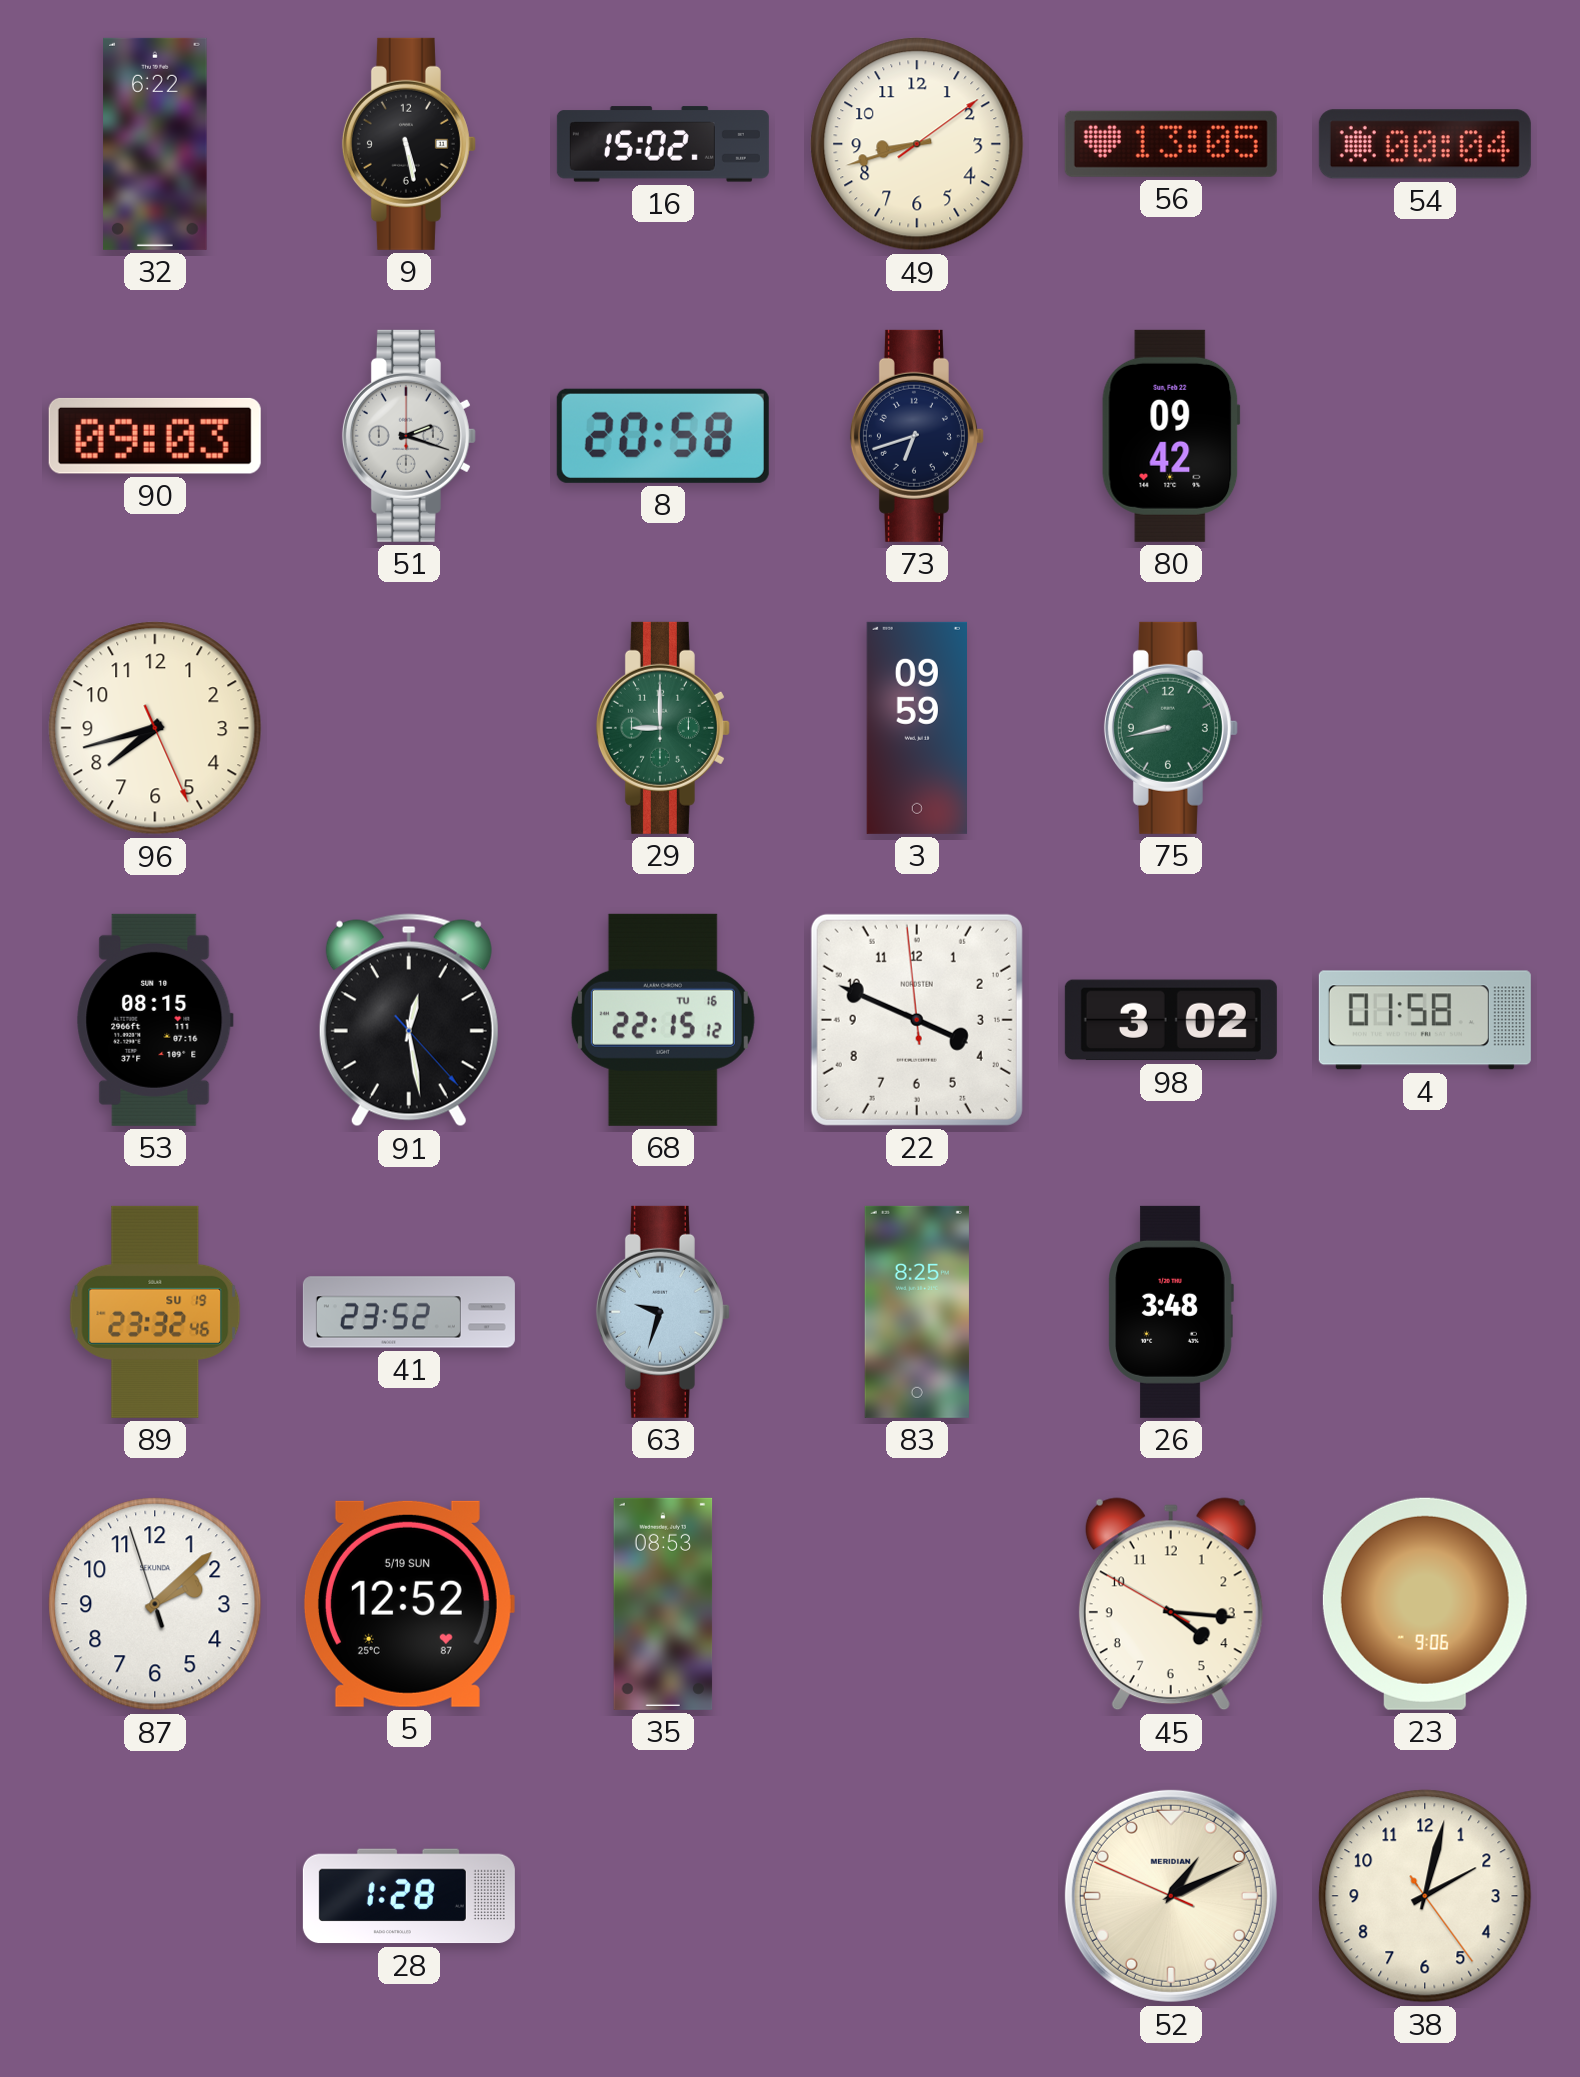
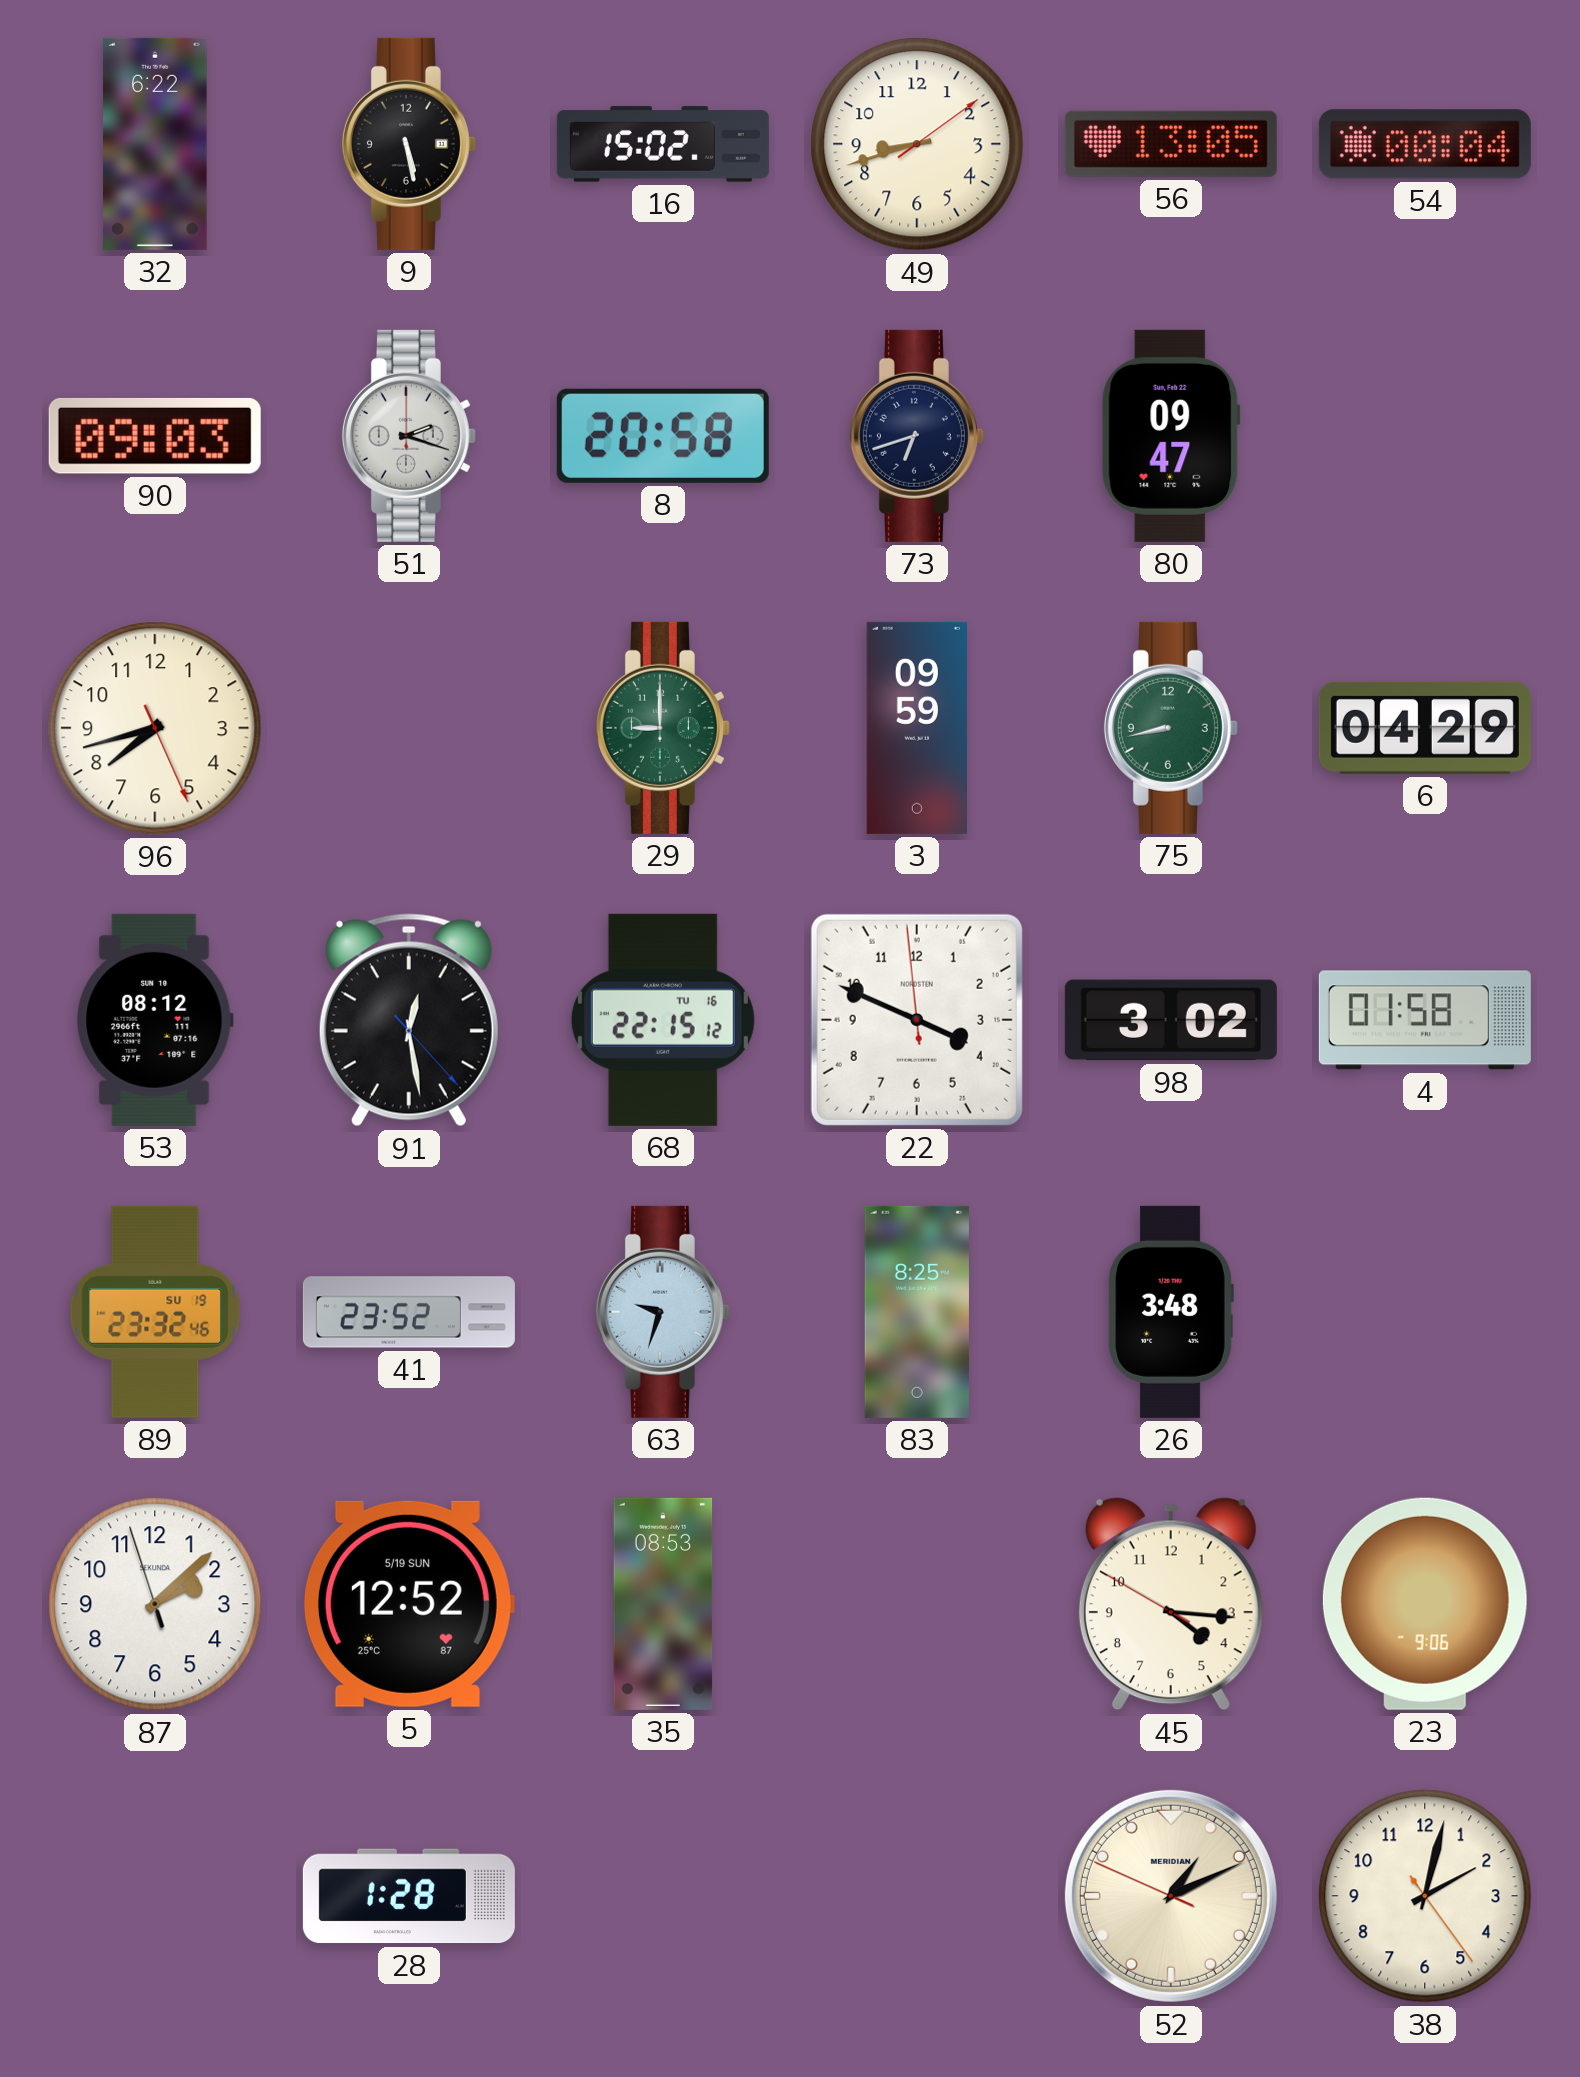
80: 09:42 -> 09:47
6: none -> 04:29
53: 08:15 -> 08:12
